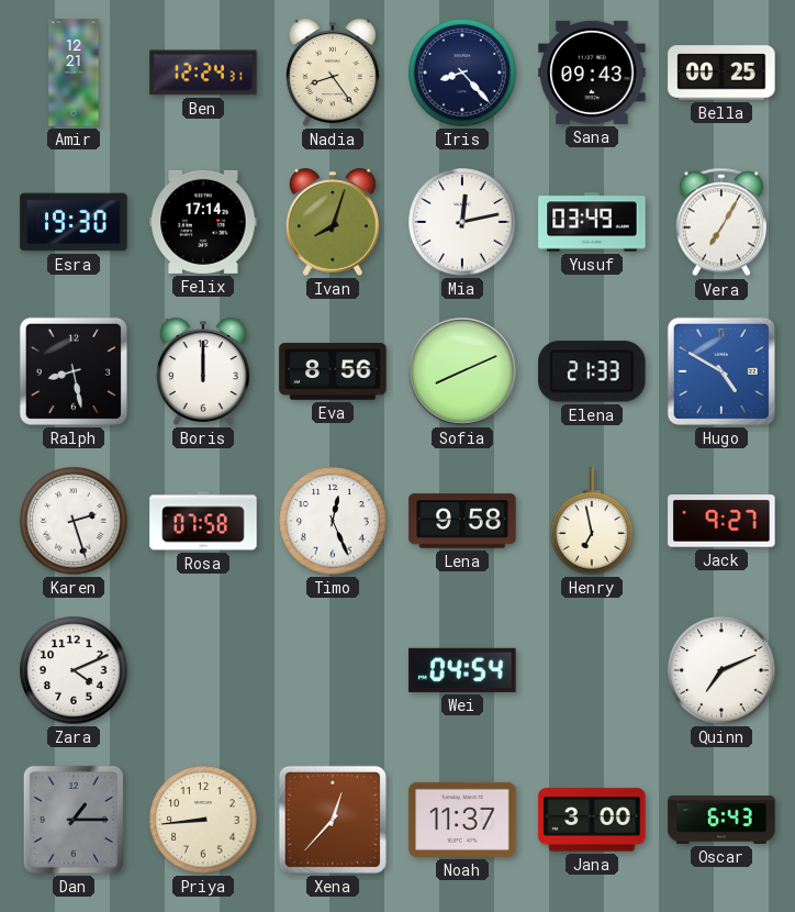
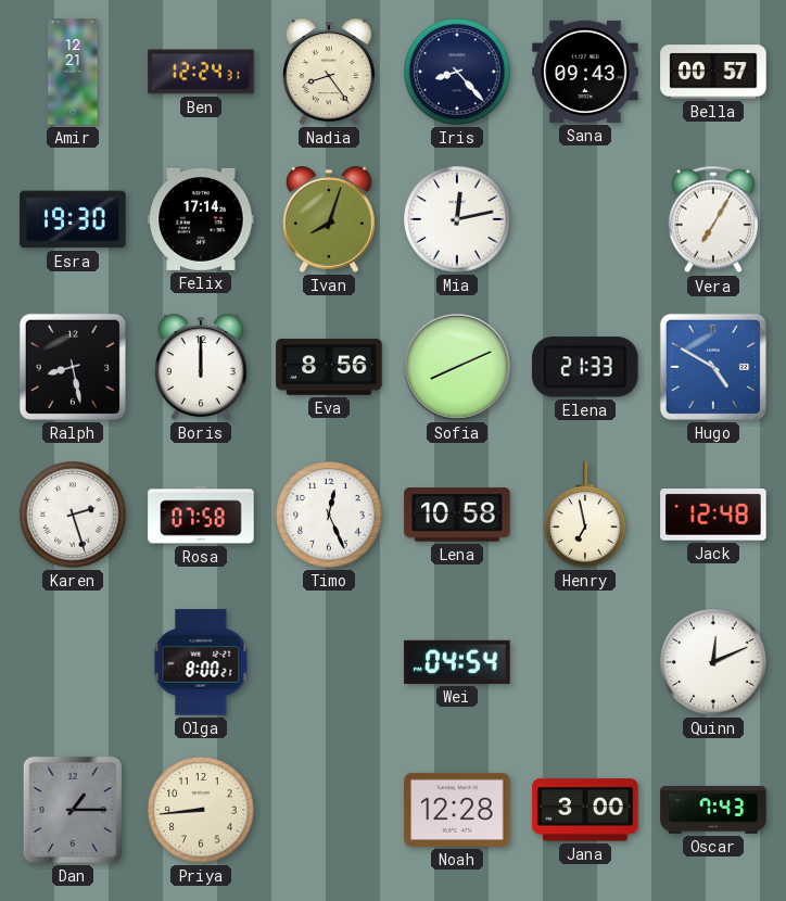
Bella: 00:25 -> 00:57
Yusuf: 03:49 -> none
Lena: 9:58 -> 10:58
Jack: 9:27 -> 12:48
Zara: 4:11 -> none
Olga: none -> 8:00
Quinn: 7:11 -> 12:11
Xena: 12:37 -> none
Noah: 11:37 -> 12:28
Oscar: 6:43 -> 7:43
